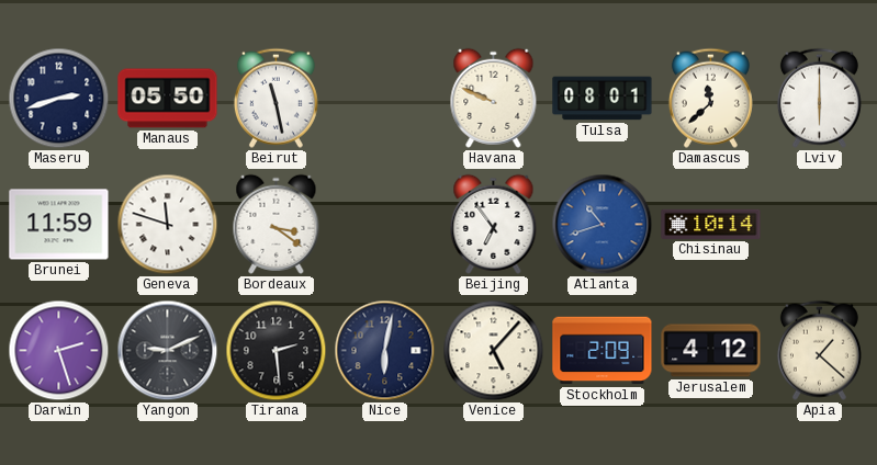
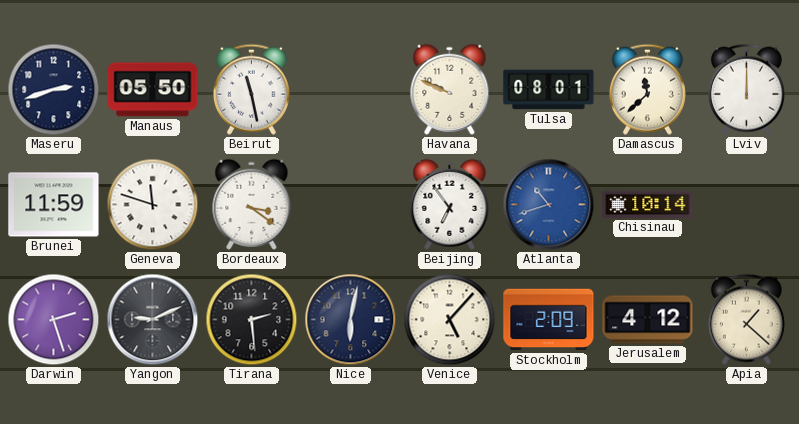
Lviv: 6:00 -> 12:00
